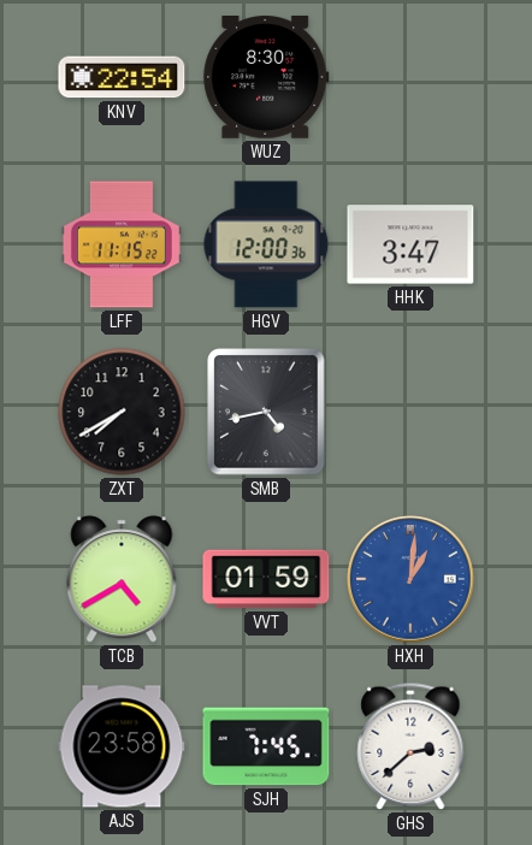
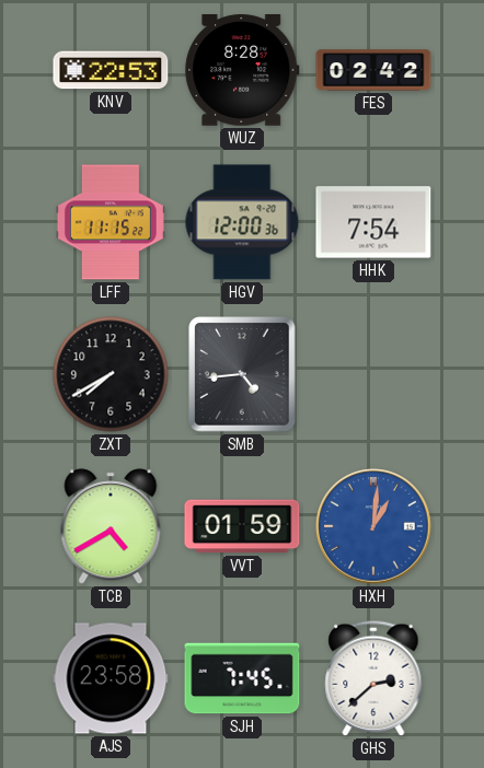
KNV: 22:54 -> 22:53
WUZ: 8:30 -> 8:28
FES: none -> 02:42
HHK: 3:47 -> 7:54
SMB: 4:43 -> 4:44
